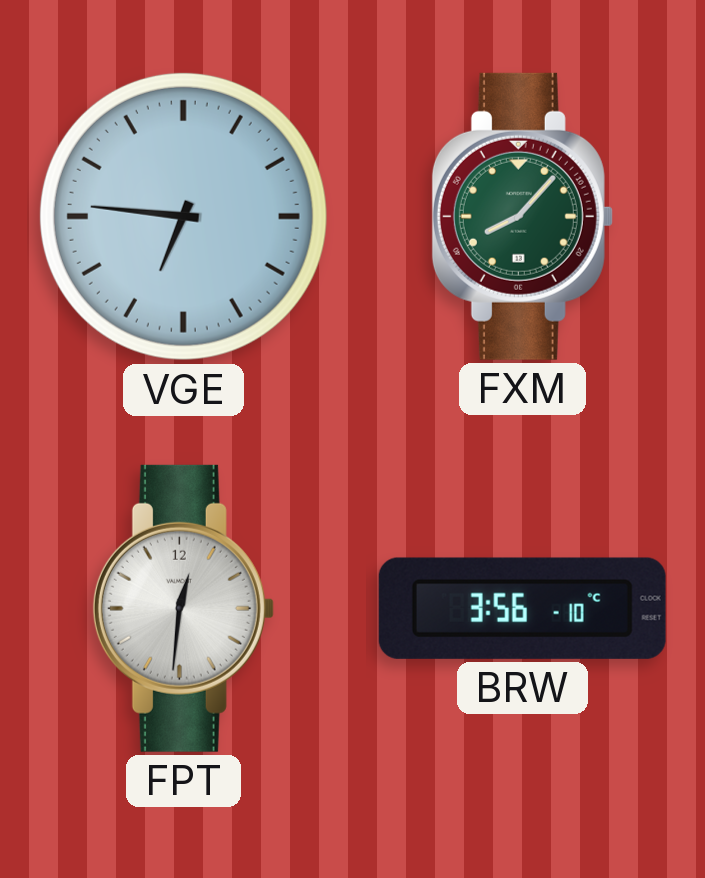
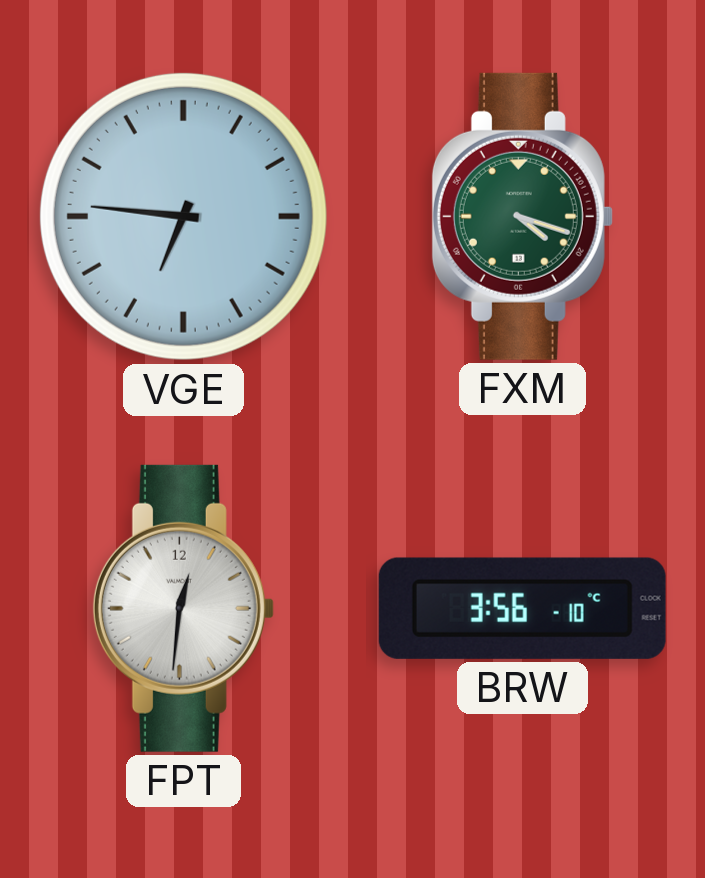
FXM: 8:07 -> 4:18
